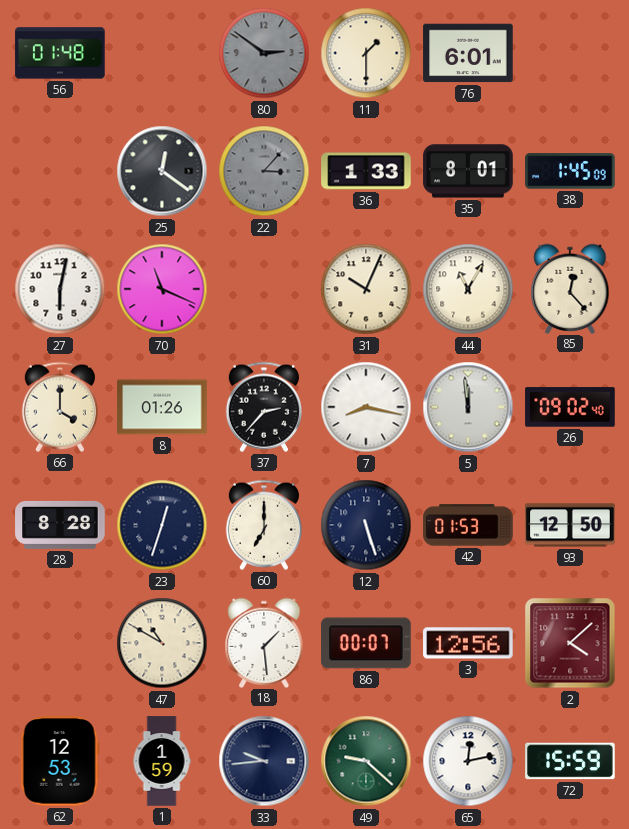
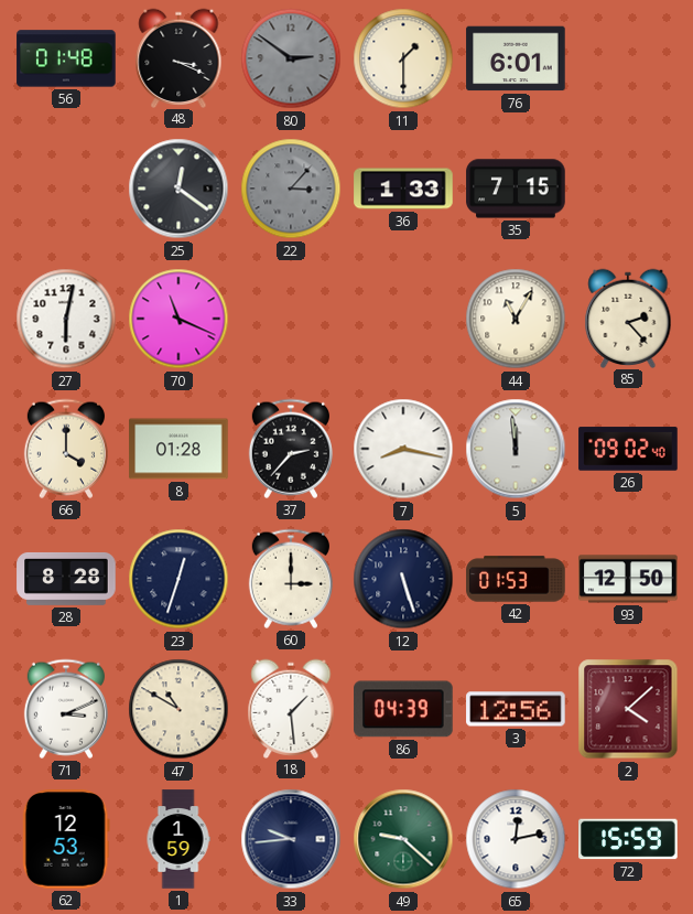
48: none -> 3:19
35: 8:01 -> 7:15
38: 1:45 -> none
31: 10:04 -> none
85: 12:23 -> 2:23
8: 01:26 -> 01:28
60: 7:00 -> 3:00
71: none -> 3:11
86: 00:07 -> 04:39
